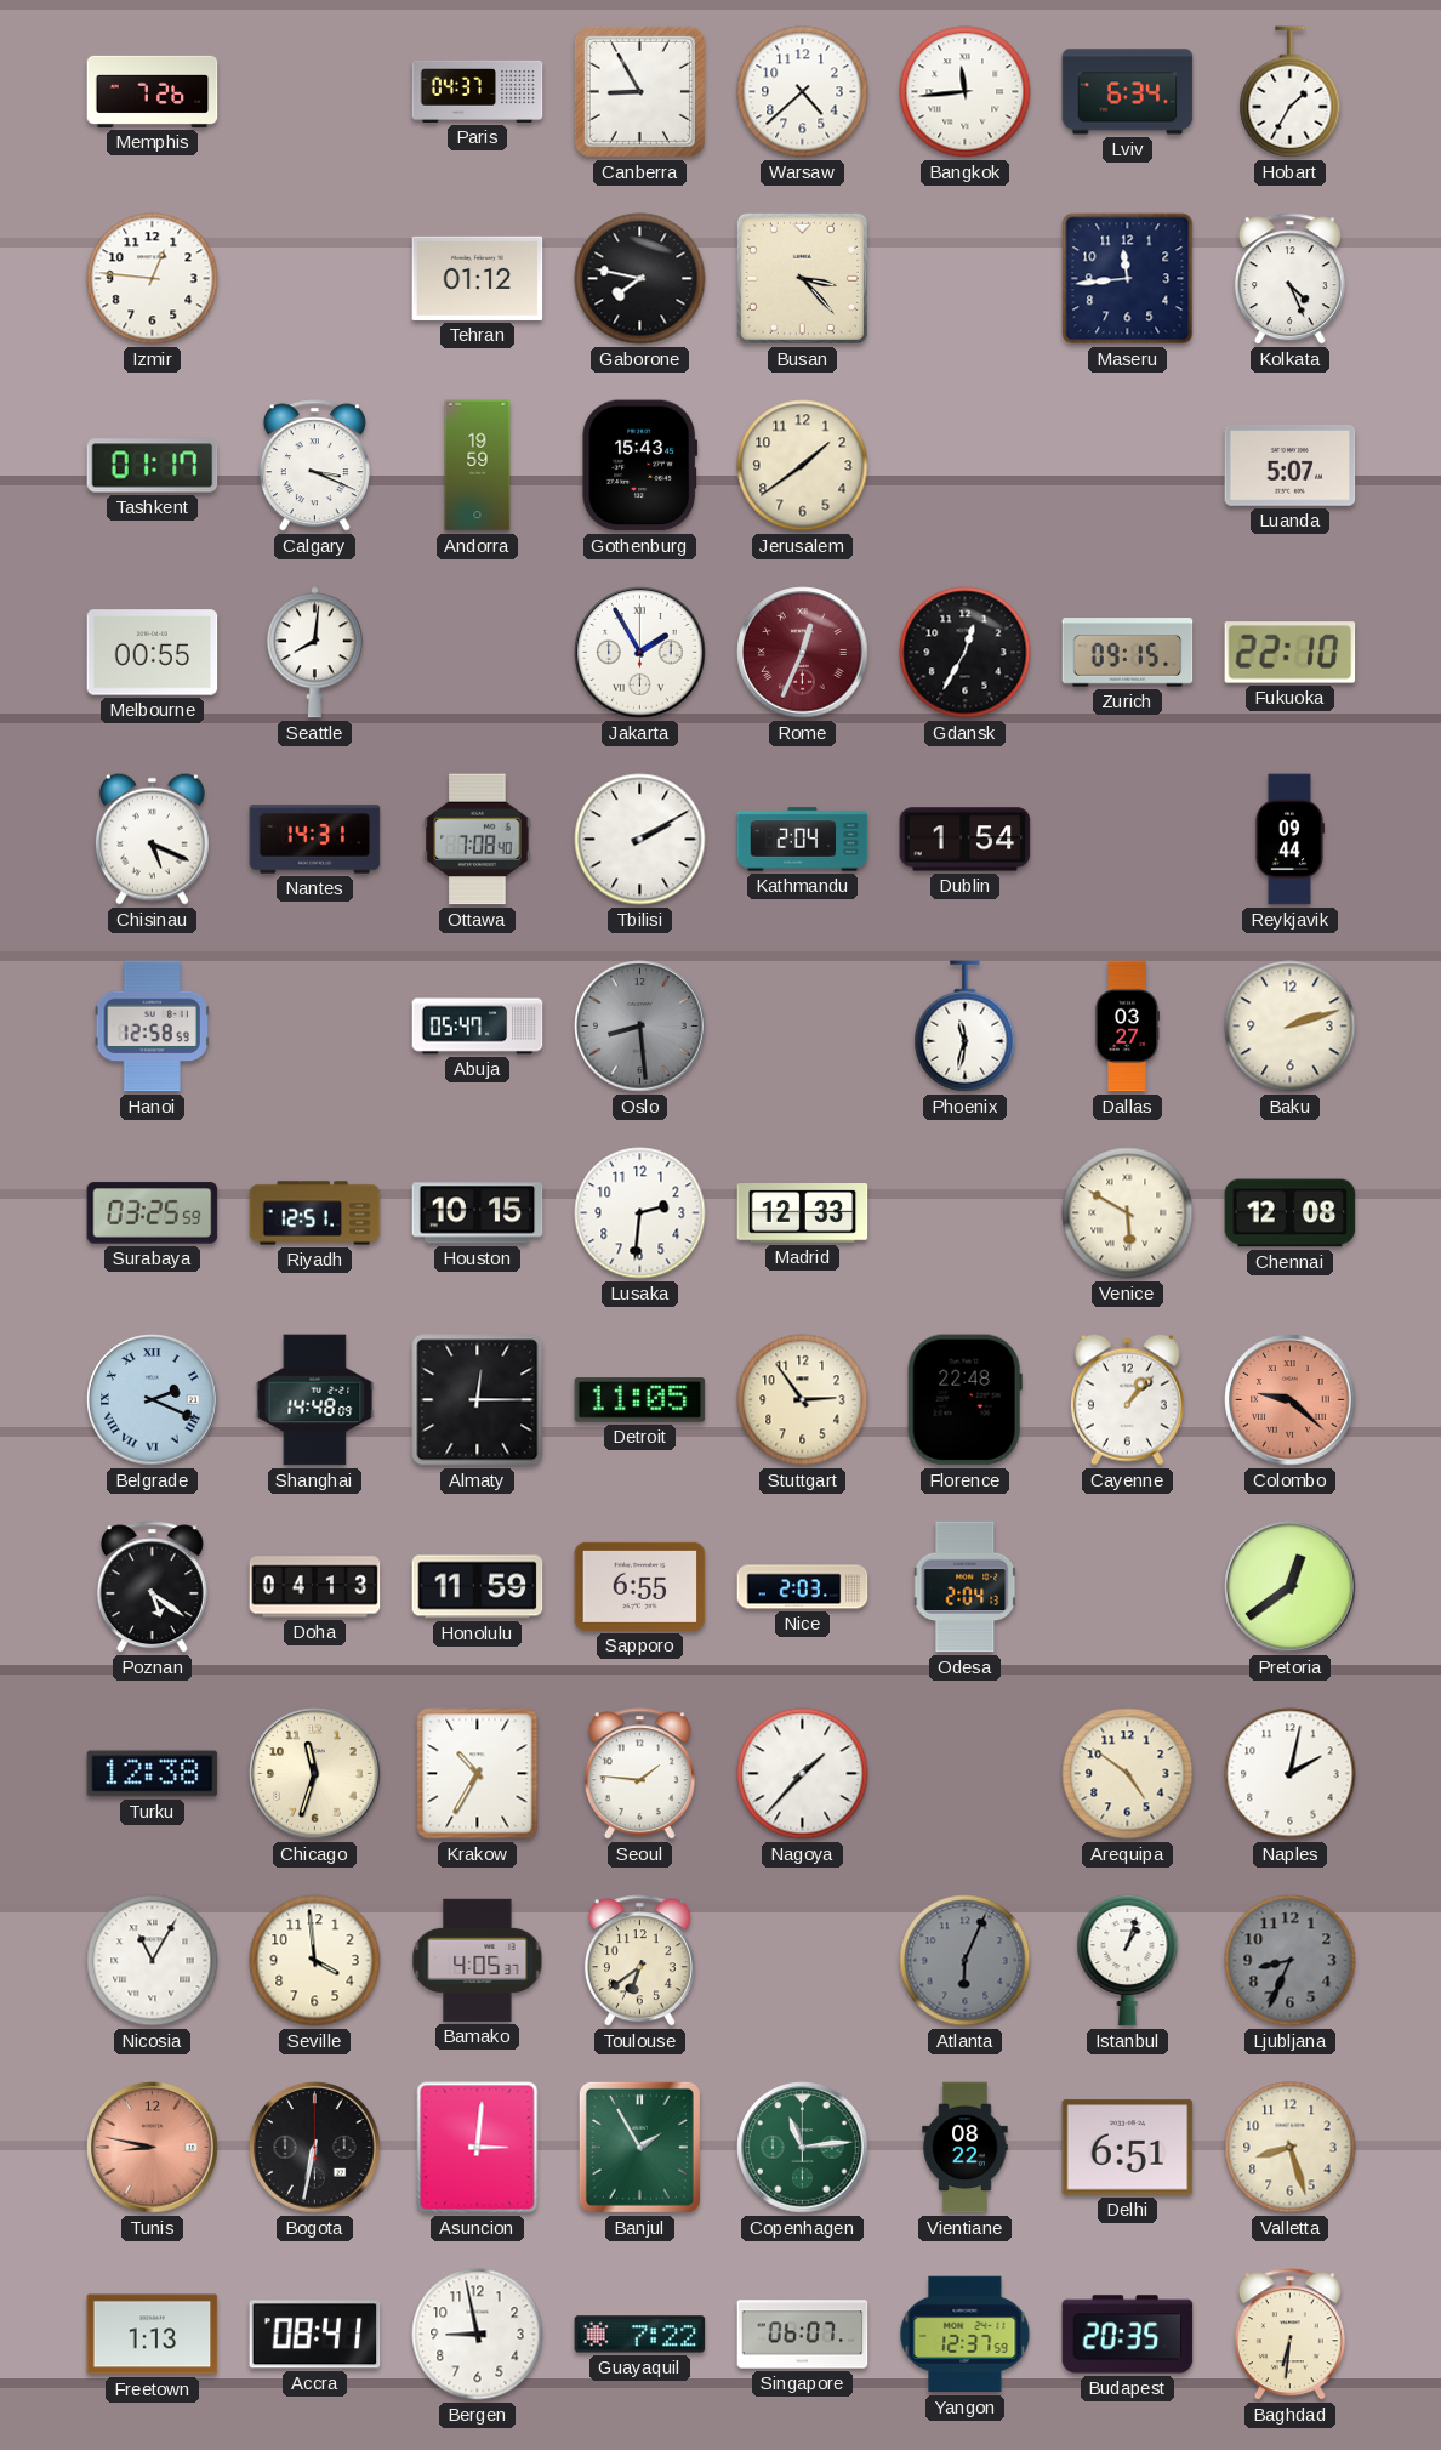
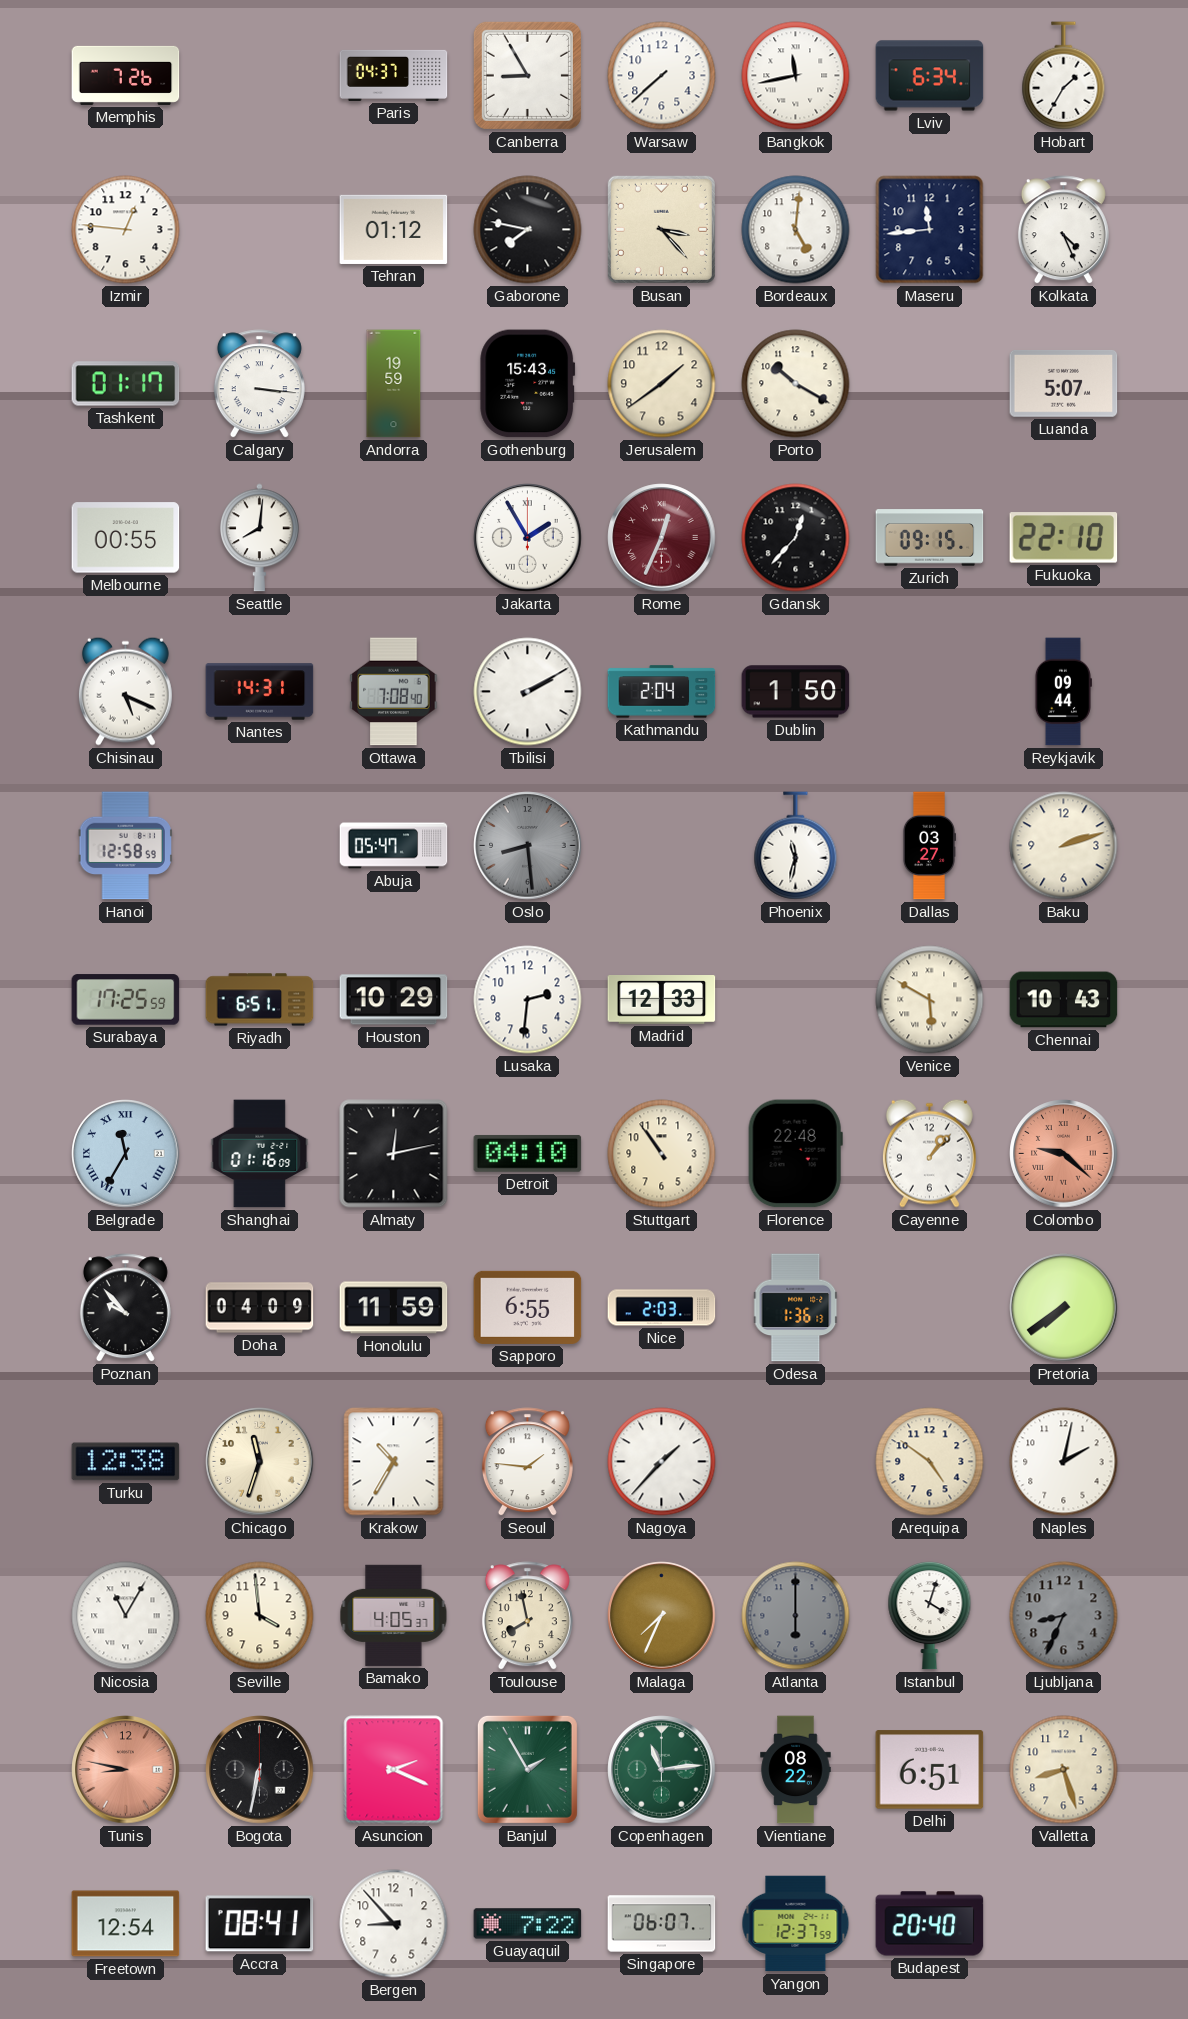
Warsaw: 4:38 -> 7:38
Bangkok: 11:44 -> 11:43
Bordeaux: none -> 5:01
Calgary: 3:19 -> 3:16
Porto: none -> 10:20
Gdansk: 12:35 -> 12:37
Dublin: 1:54 -> 1:50
Surabaya: 03:25 -> 17:25
Riyadh: 12:51 -> 6:51
Houston: 10:15 -> 10:29
Chennai: 12:08 -> 10:43
Belgrade: 2:19 -> 11:35
Shanghai: 14:48 -> 01:16
Almaty: 12:15 -> 12:13
Detroit: 11:05 -> 04:10
Stuttgart: 2:54 -> 10:54
Poznan: 5:21 -> 9:53
Doha: 04:13 -> 04:09
Odesa: 2:04 -> 1:36
Pretoria: 12:39 -> 7:39
Toulouse: 6:39 -> 7:58
Malaga: none -> 7:34
Atlanta: 6:04 -> 6:00
Istanbul: 1:03 -> 4:03
Asuncion: 3:01 -> 2:19
Freetown: 1:13 -> 12:54
Bergen: 8:58 -> 8:53
Budapest: 20:35 -> 20:40
Baghdad: 6:31 -> none
